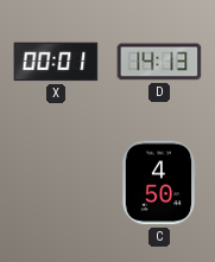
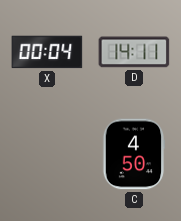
X: 00:01 -> 00:04
D: 14:13 -> 14:11
